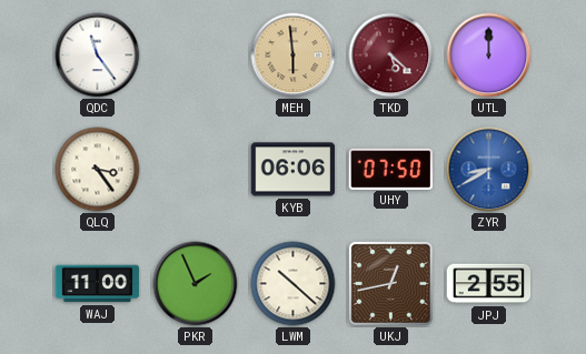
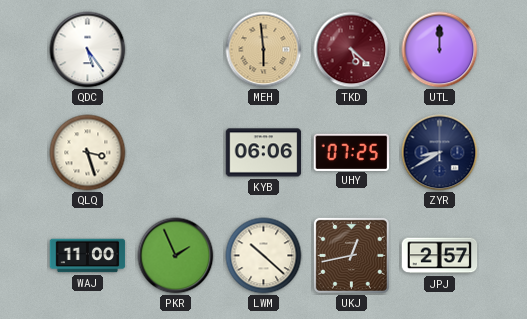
QDC: 11:24 -> 5:24
QLQ: 3:24 -> 3:27
UHY: 07:50 -> 07:25
ZYR dial: blue -> navy
JPJ: 2:55 -> 2:57
